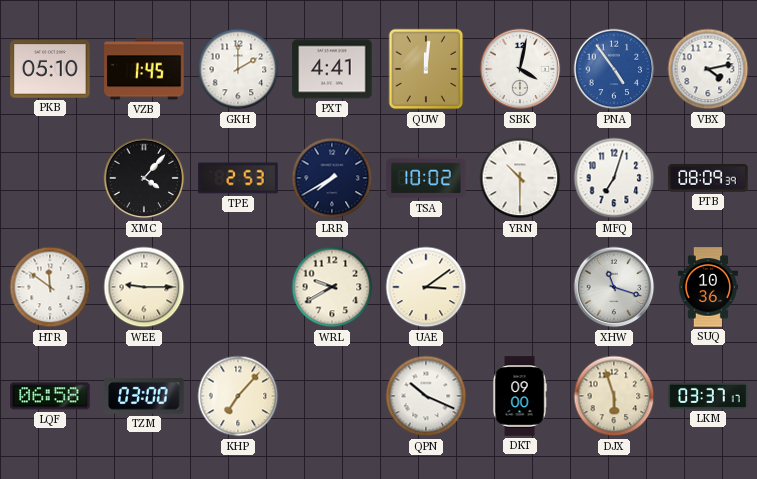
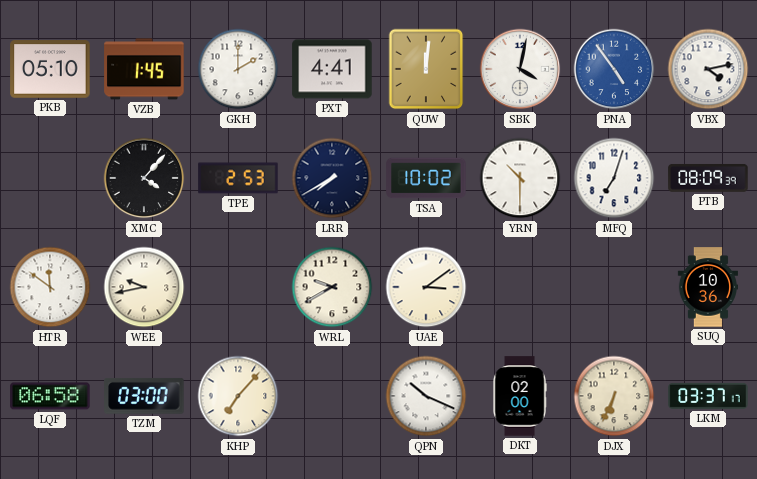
WEE: 9:15 -> 9:43
XHW: 11:18 -> none
DKT: 09:00 -> 02:00
DJX: 5:57 -> 6:34
